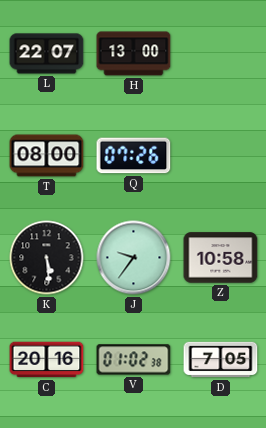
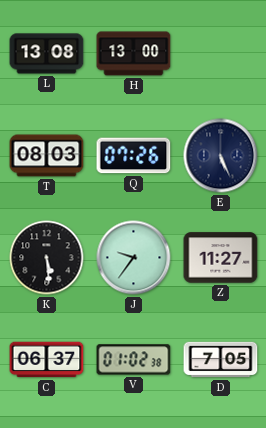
L: 22:07 -> 13:08
T: 08:00 -> 08:03
E: none -> 5:26
Z: 10:58 -> 11:27
C: 20:16 -> 06:37
